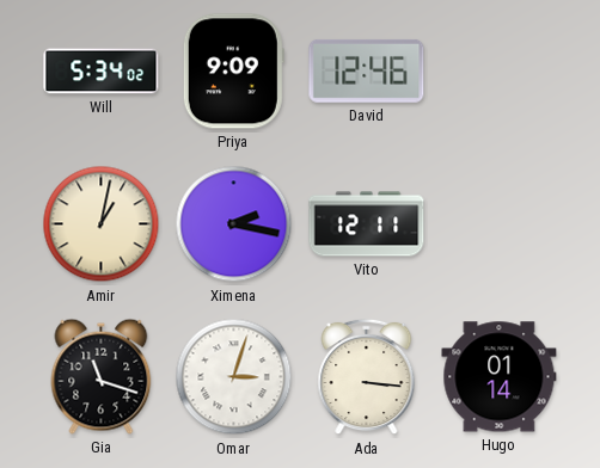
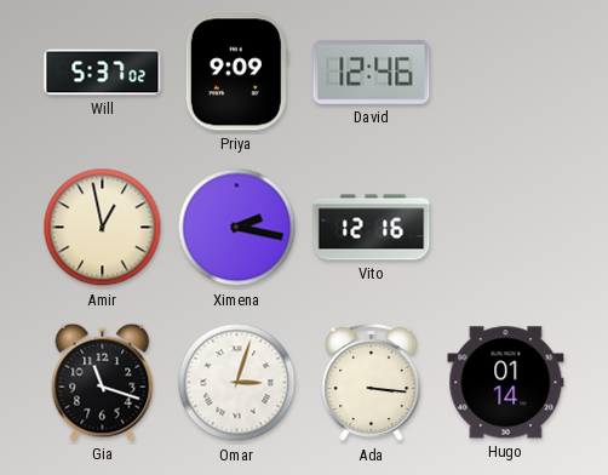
Will: 5:34 -> 5:37
Amir: 1:02 -> 12:58
Vito: 12:11 -> 12:16
